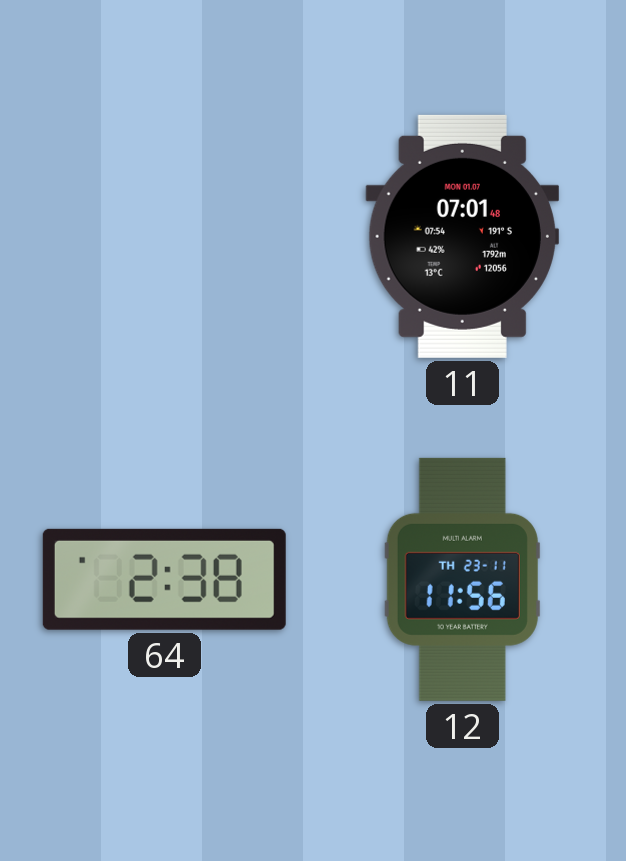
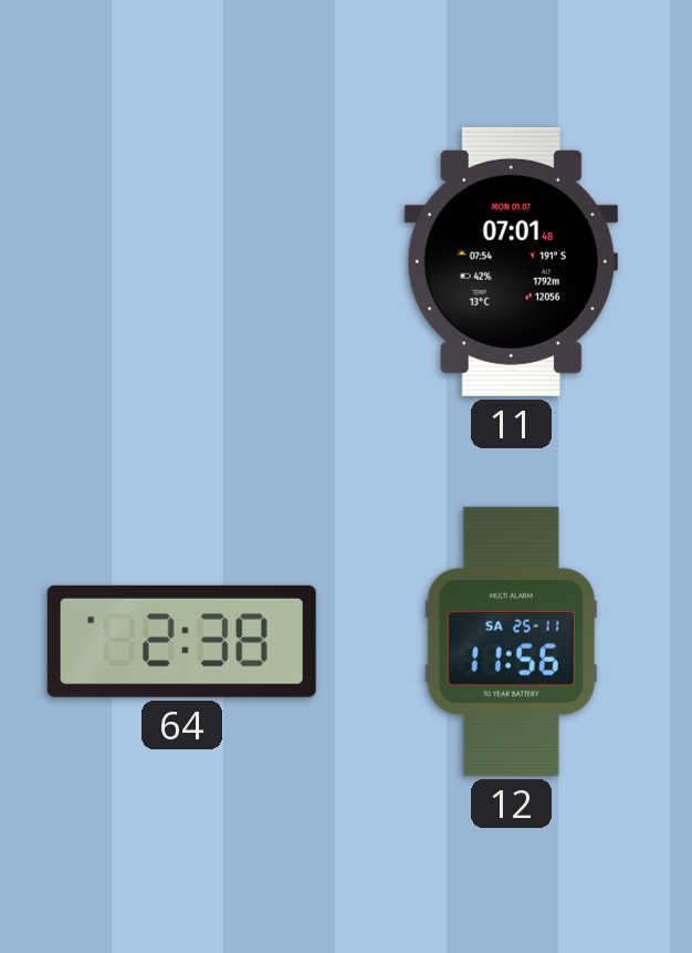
12 date: TH 23-11 -> SA 25-11
